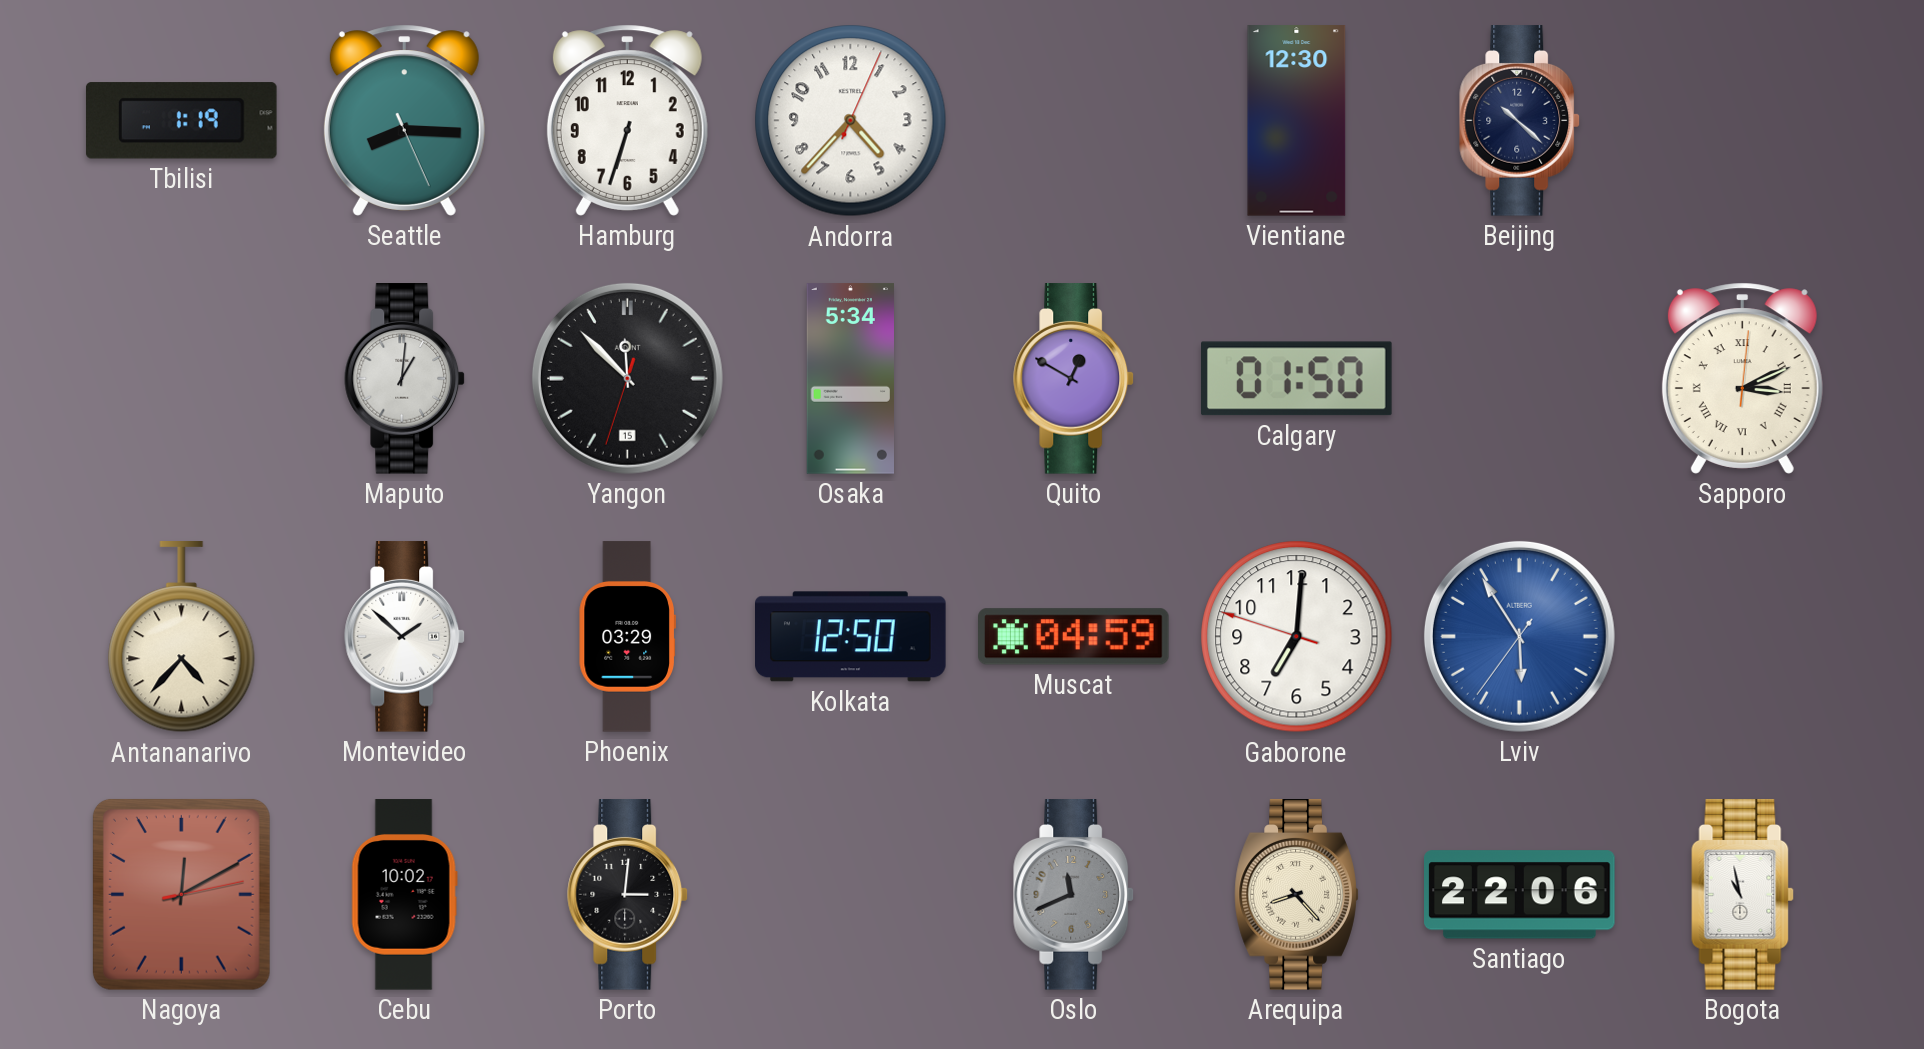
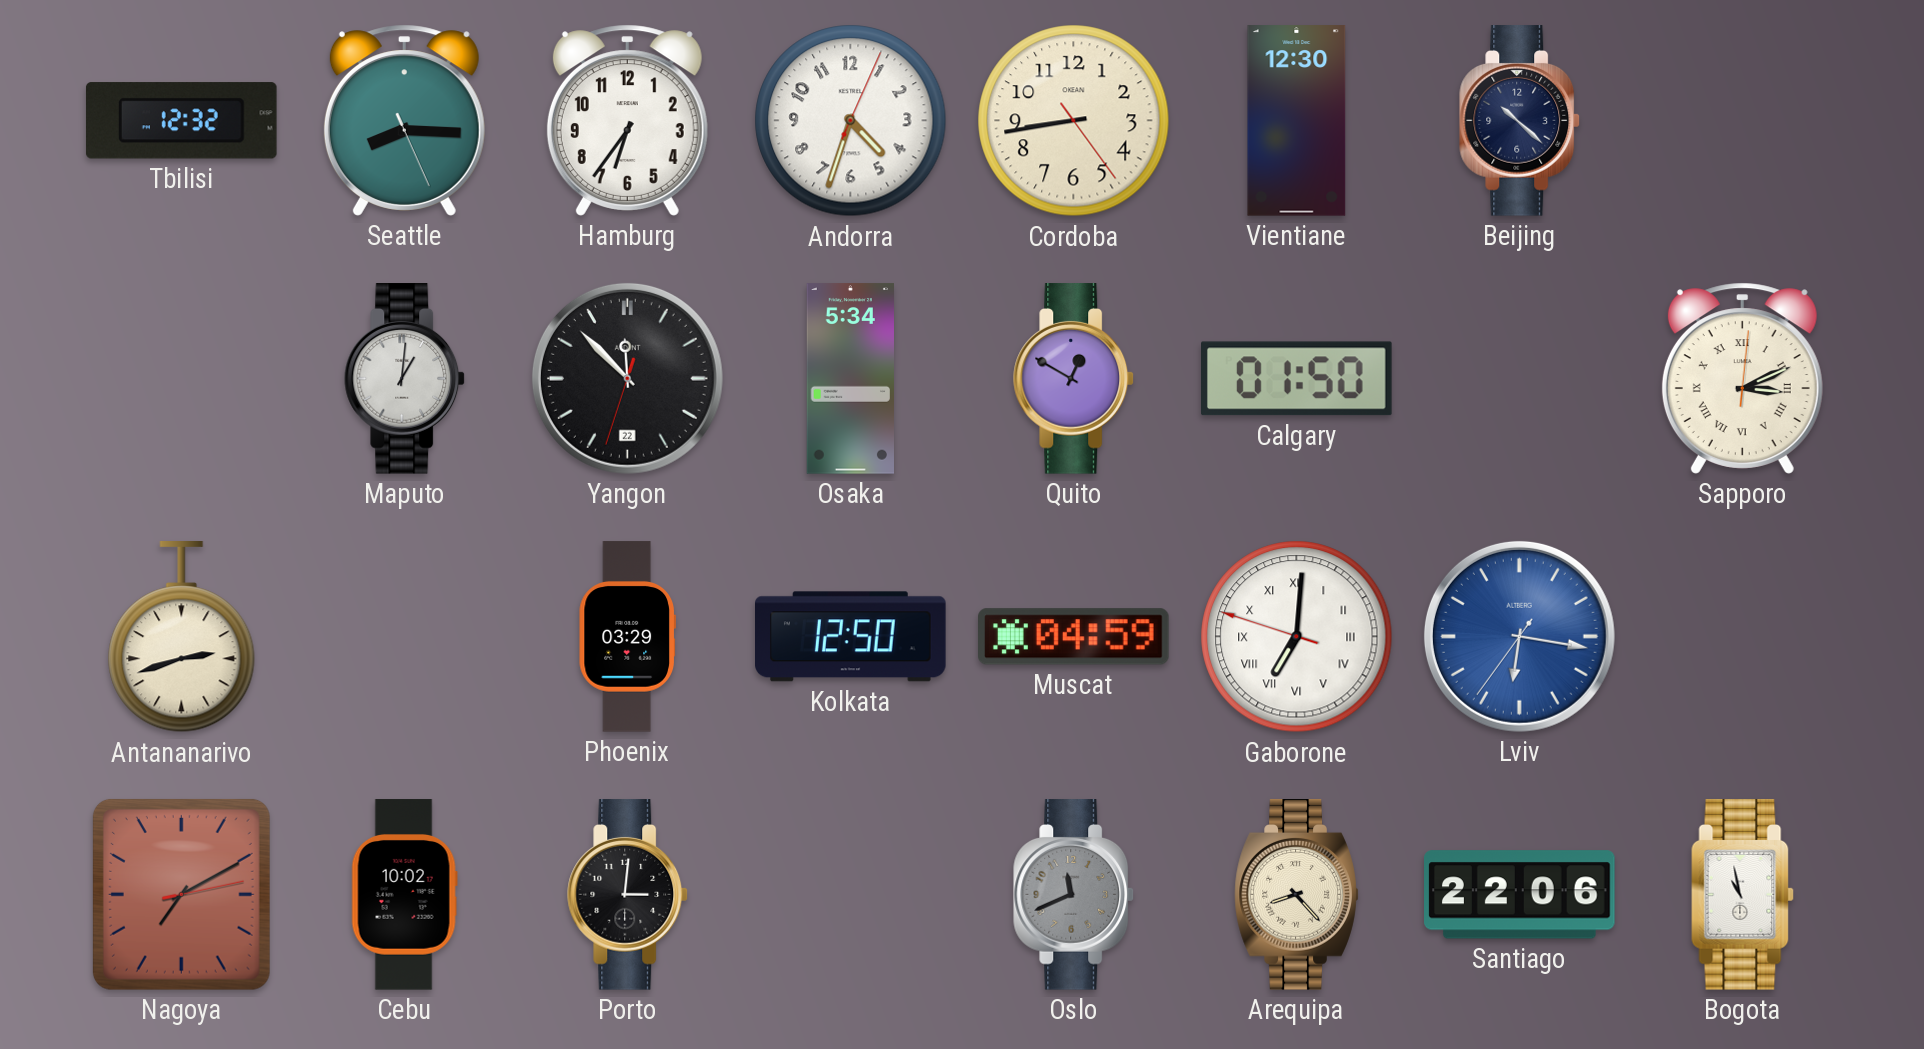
Tbilisi: 1:19 -> 12:32
Hamburg: 6:33 -> 6:36
Andorra: 4:37 -> 4:33
Cordoba: none -> 8:43
Yangon date: 15 -> 22
Antananarivo: 4:37 -> 2:42
Montevideo: 1:52 -> none
Gaborone numerals: Arabic -> Roman
Lviv: 5:54 -> 6:16
Nagoya: 12:10 -> 7:10
